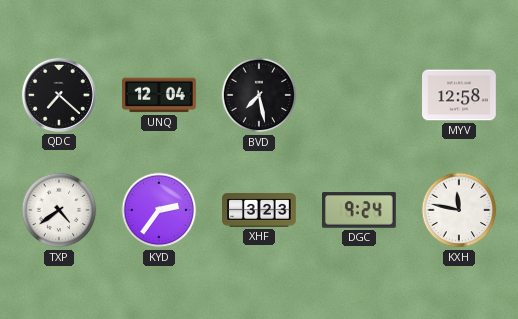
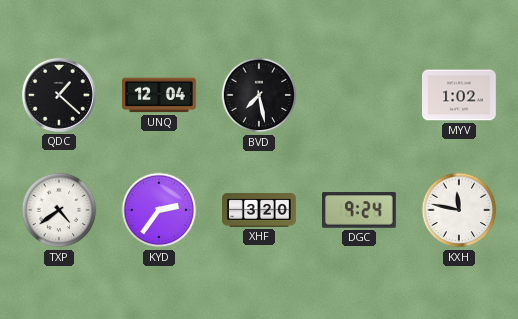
QDC: 7:22 -> 1:22
MYV: 12:58 -> 1:02
XHF: 3:23 -> 3:20
